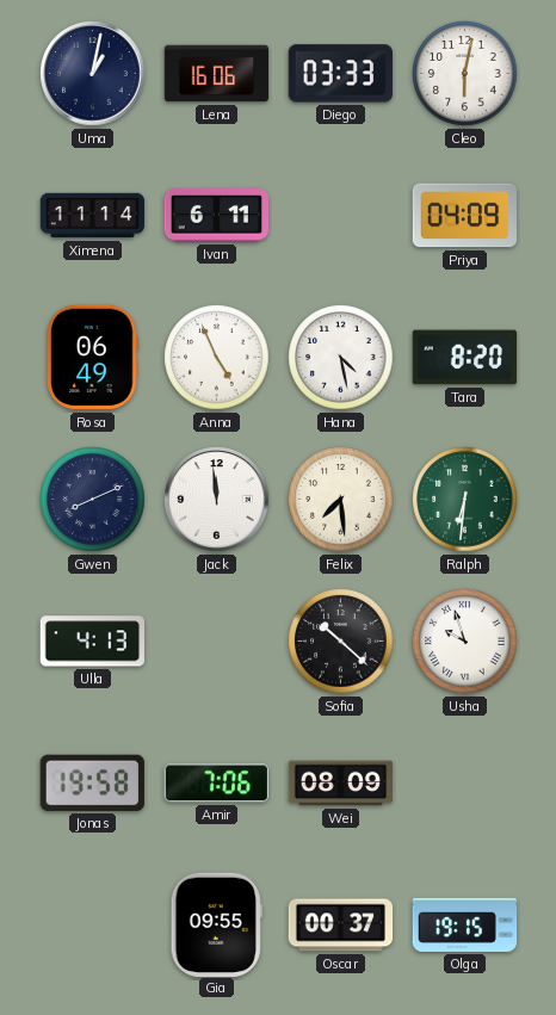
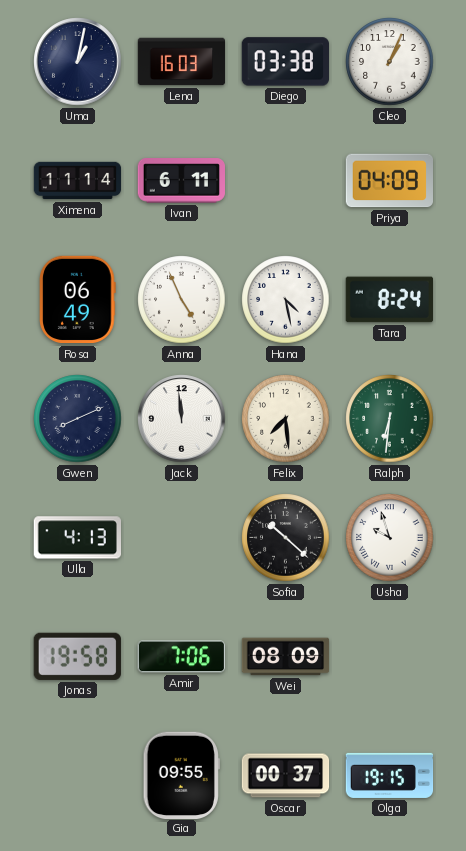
Lena: 16:06 -> 16:03
Diego: 03:33 -> 03:38
Cleo: 6:02 -> 1:04
Tara: 8:20 -> 8:24
